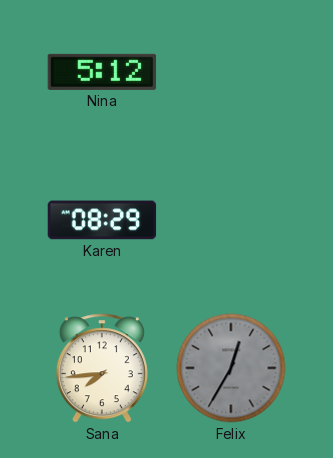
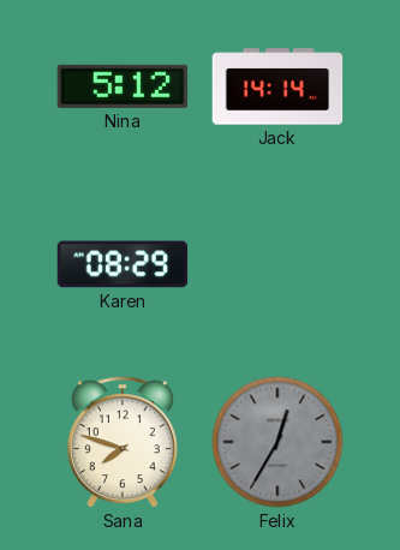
Jack: none -> 14:14
Sana: 7:44 -> 7:48
